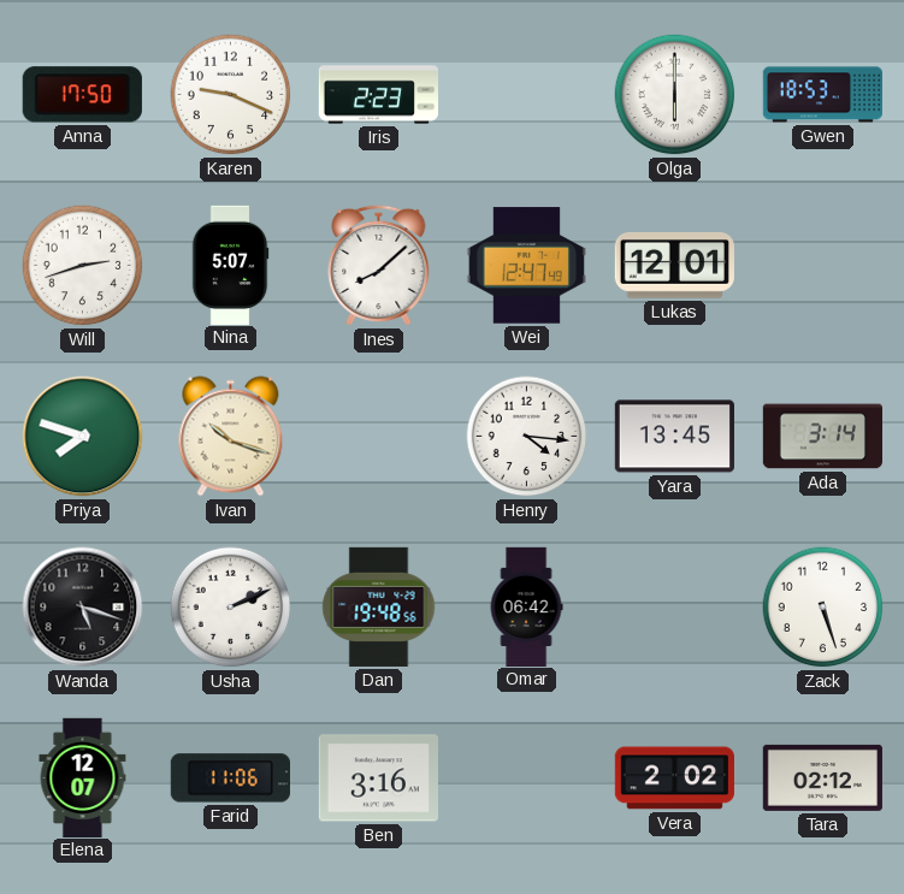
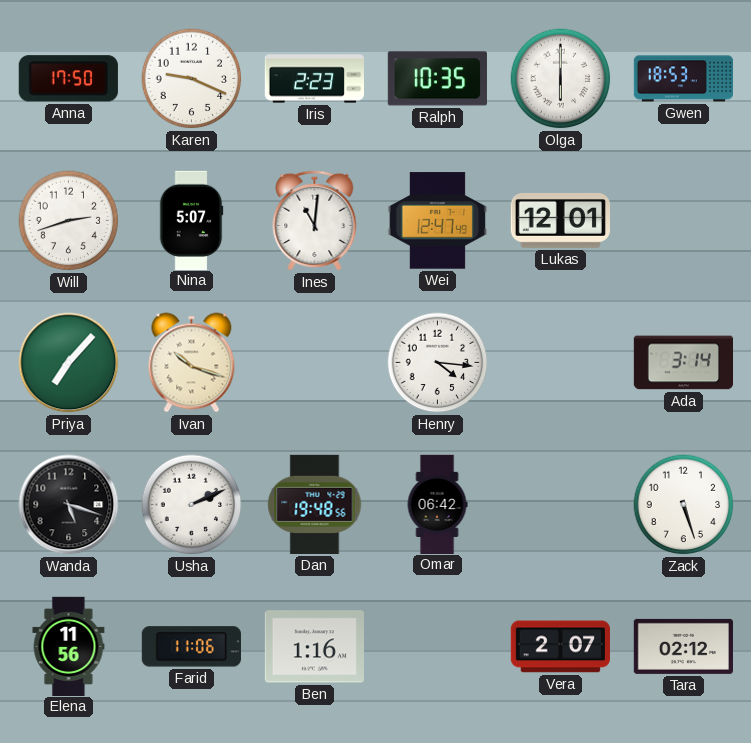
Ralph: none -> 10:35
Ines: 8:08 -> 11:01
Priya: 7:48 -> 7:07
Yara: 13:45 -> none
Elena: 12:07 -> 11:56
Ben: 3:16 -> 1:16
Vera: 2:02 -> 2:07
